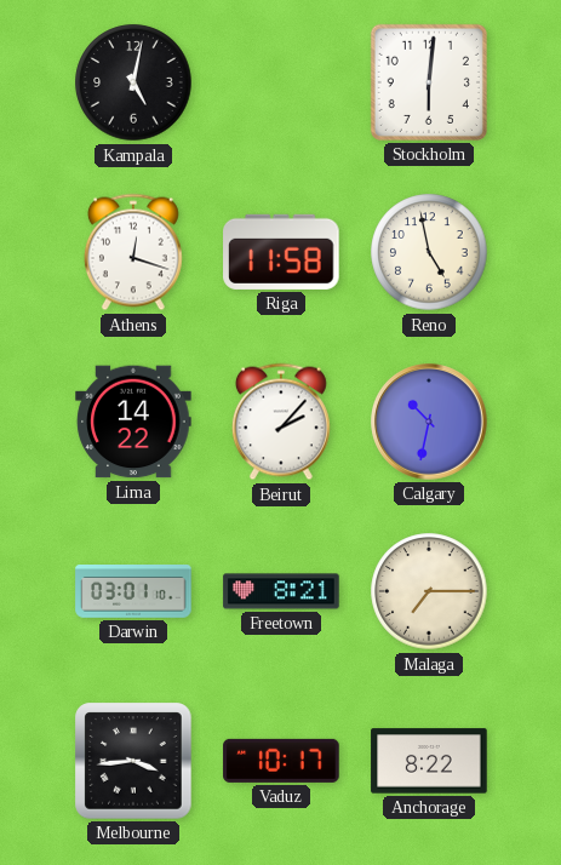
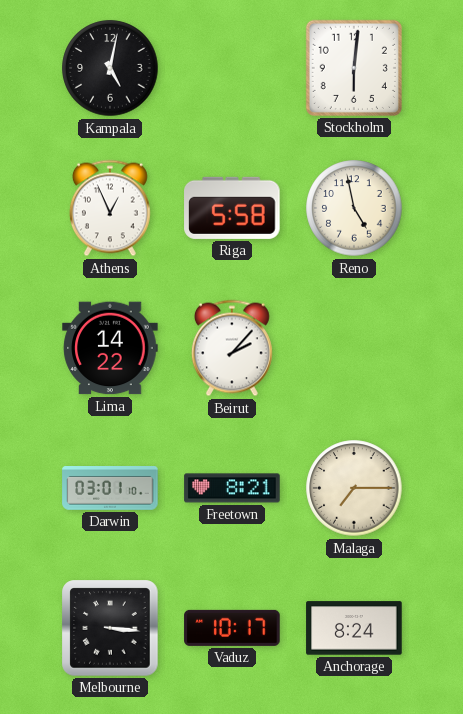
Athens: 12:18 -> 12:56
Riga: 11:58 -> 5:58
Calgary: 10:32 -> none
Melbourne: 3:44 -> 3:16
Anchorage: 8:22 -> 8:24
